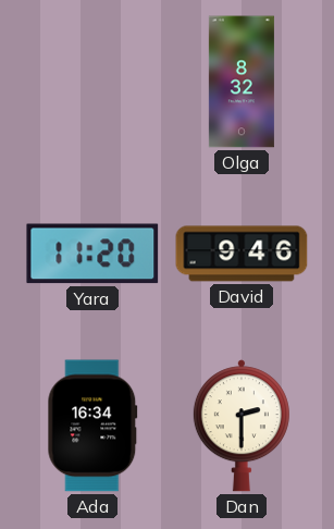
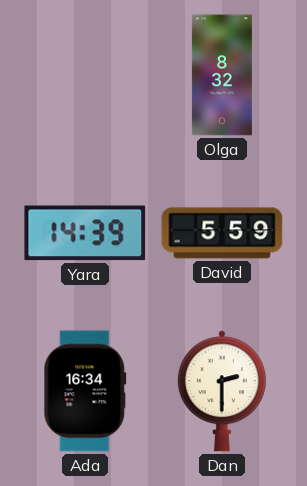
Yara: 11:20 -> 14:39
David: 9:46 -> 5:59
